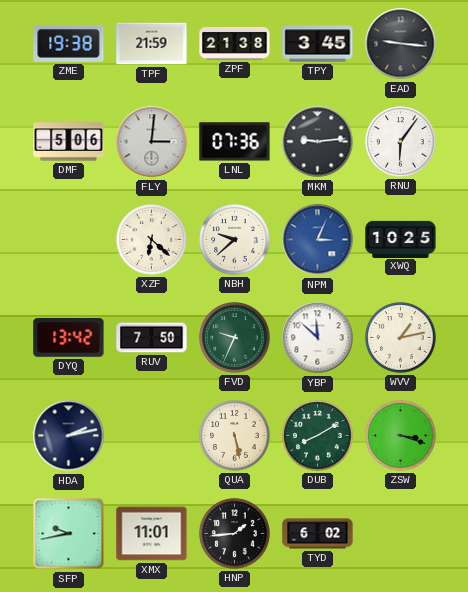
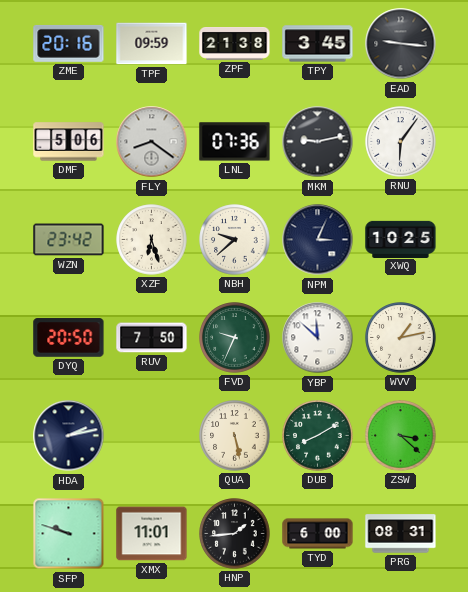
ZME: 19:38 -> 20:16
TPF: 21:59 -> 09:59
FLY: 3:01 -> 8:21
MKM: 9:14 -> 9:13
WZN: none -> 23:42
XZF: 6:22 -> 6:27
NPM dial: blue -> navy
DYQ: 13:42 -> 20:50
ZSW: 3:18 -> 3:22
SFP: 9:43 -> 9:48
TYD: 6:02 -> 6:00
PRG: none -> 08:31
